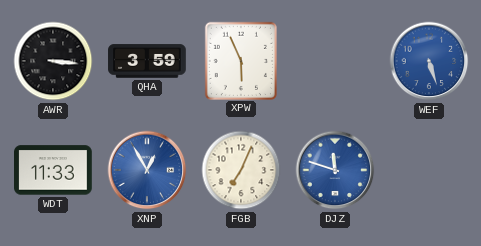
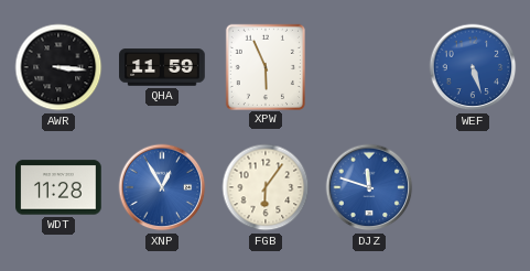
QHA: 3:59 -> 11:59
WDT: 11:33 -> 11:28
FGB: 7:04 -> 6:06
